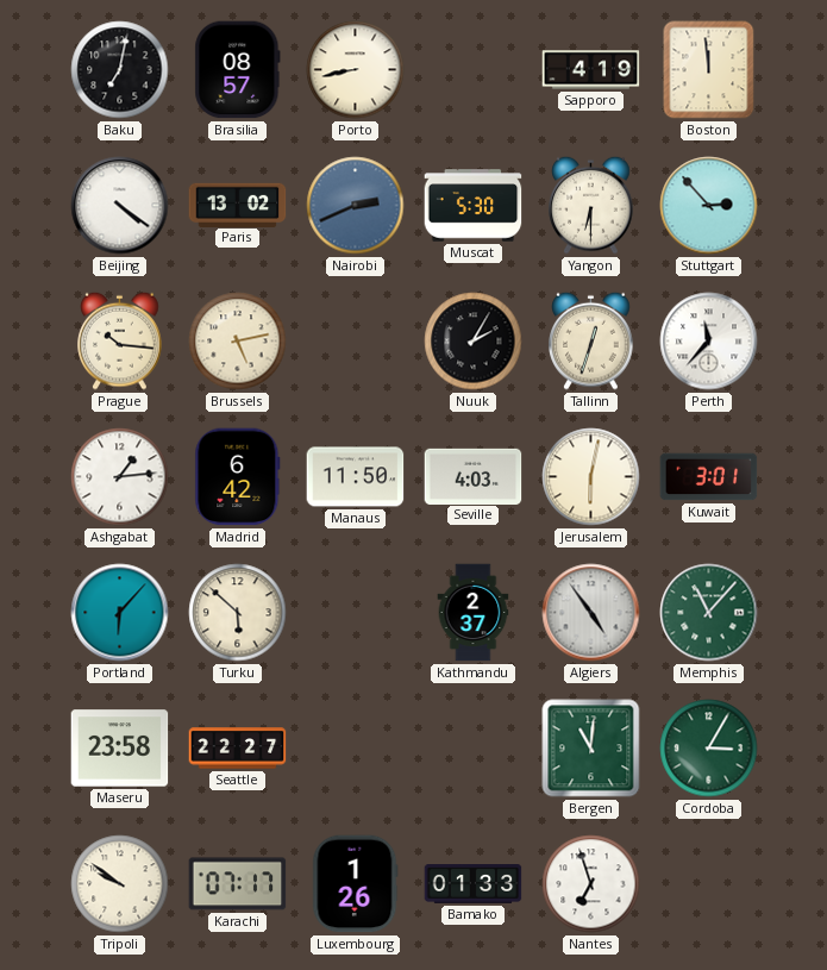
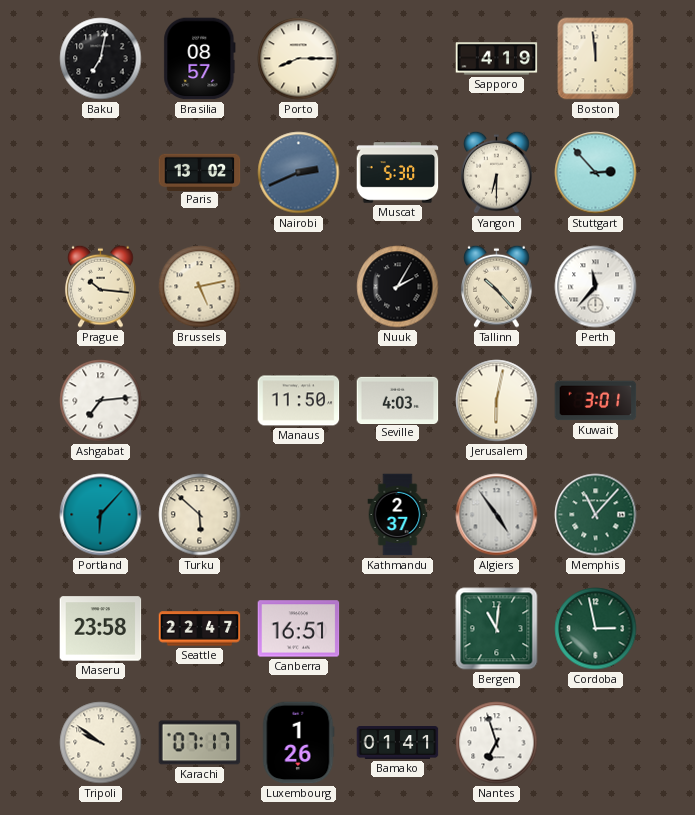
Porto: 8:43 -> 8:15
Beijing: 4:21 -> none
Tallinn: 12:33 -> 10:23
Ashgabat: 1:14 -> 7:14
Madrid: 6:42 -> none
Seattle: 22:27 -> 22:47
Canberra: none -> 16:51
Cordoba: 3:05 -> 2:58
Bamako: 01:33 -> 01:41
